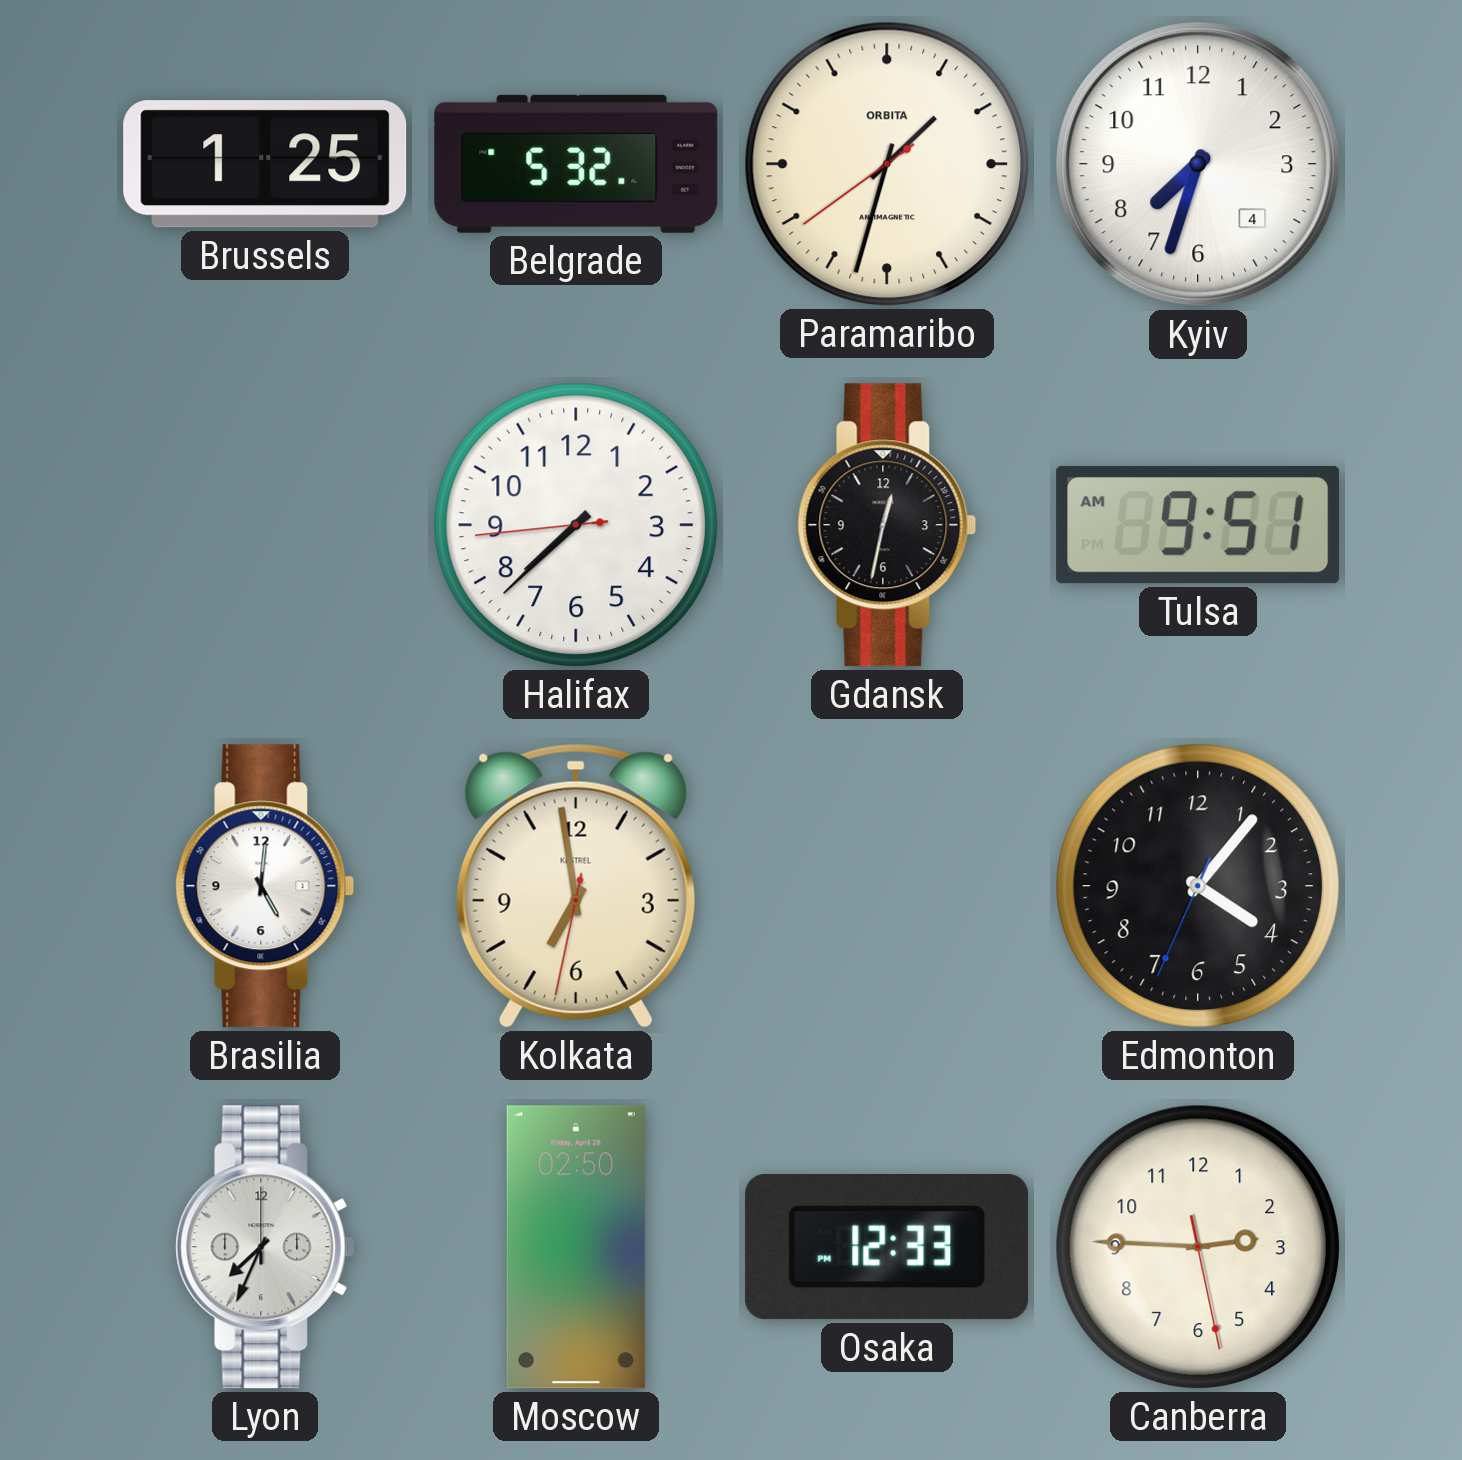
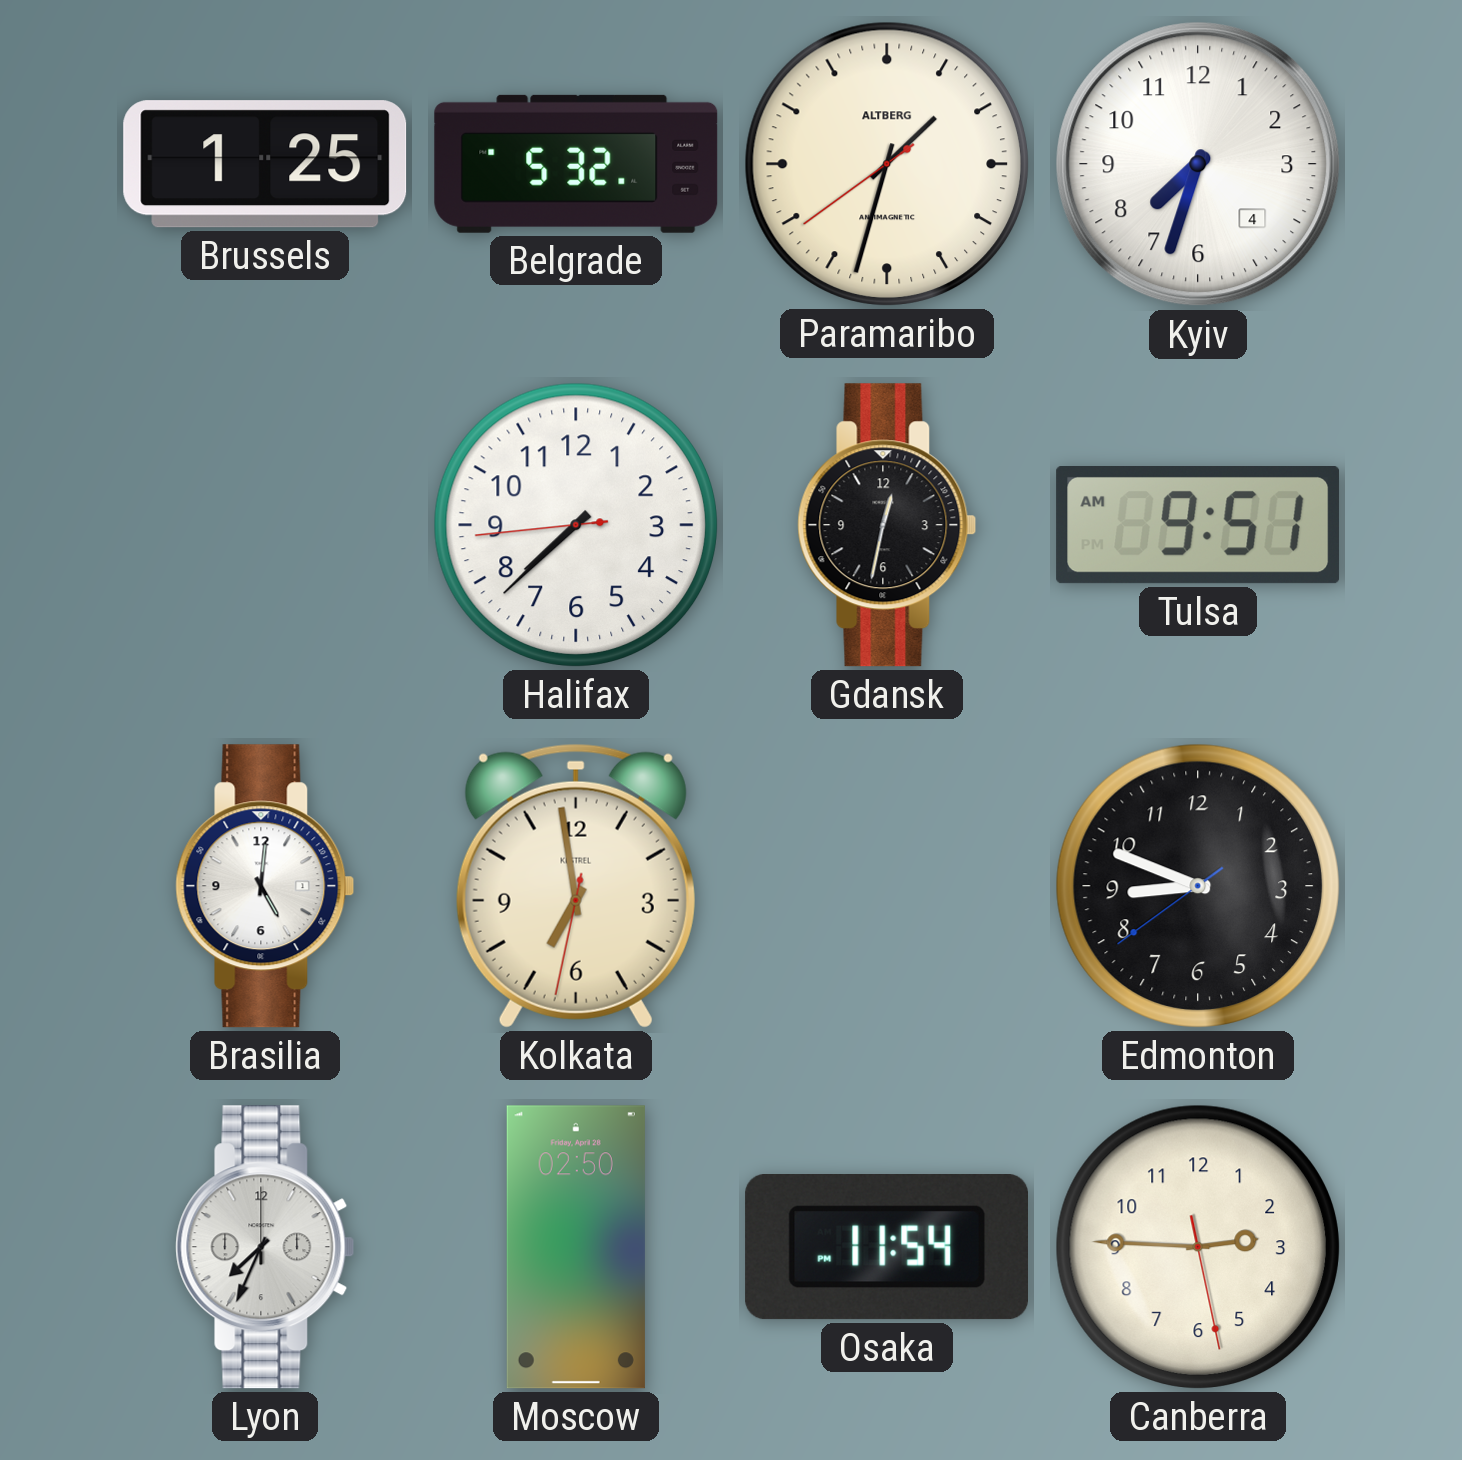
Paramaribo brand: ORBITA -> ALTBERG
Edmonton: 4:06 -> 8:48
Osaka: 12:33 -> 11:54
